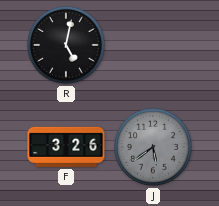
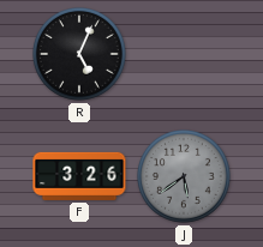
R: 5:02 -> 5:04
